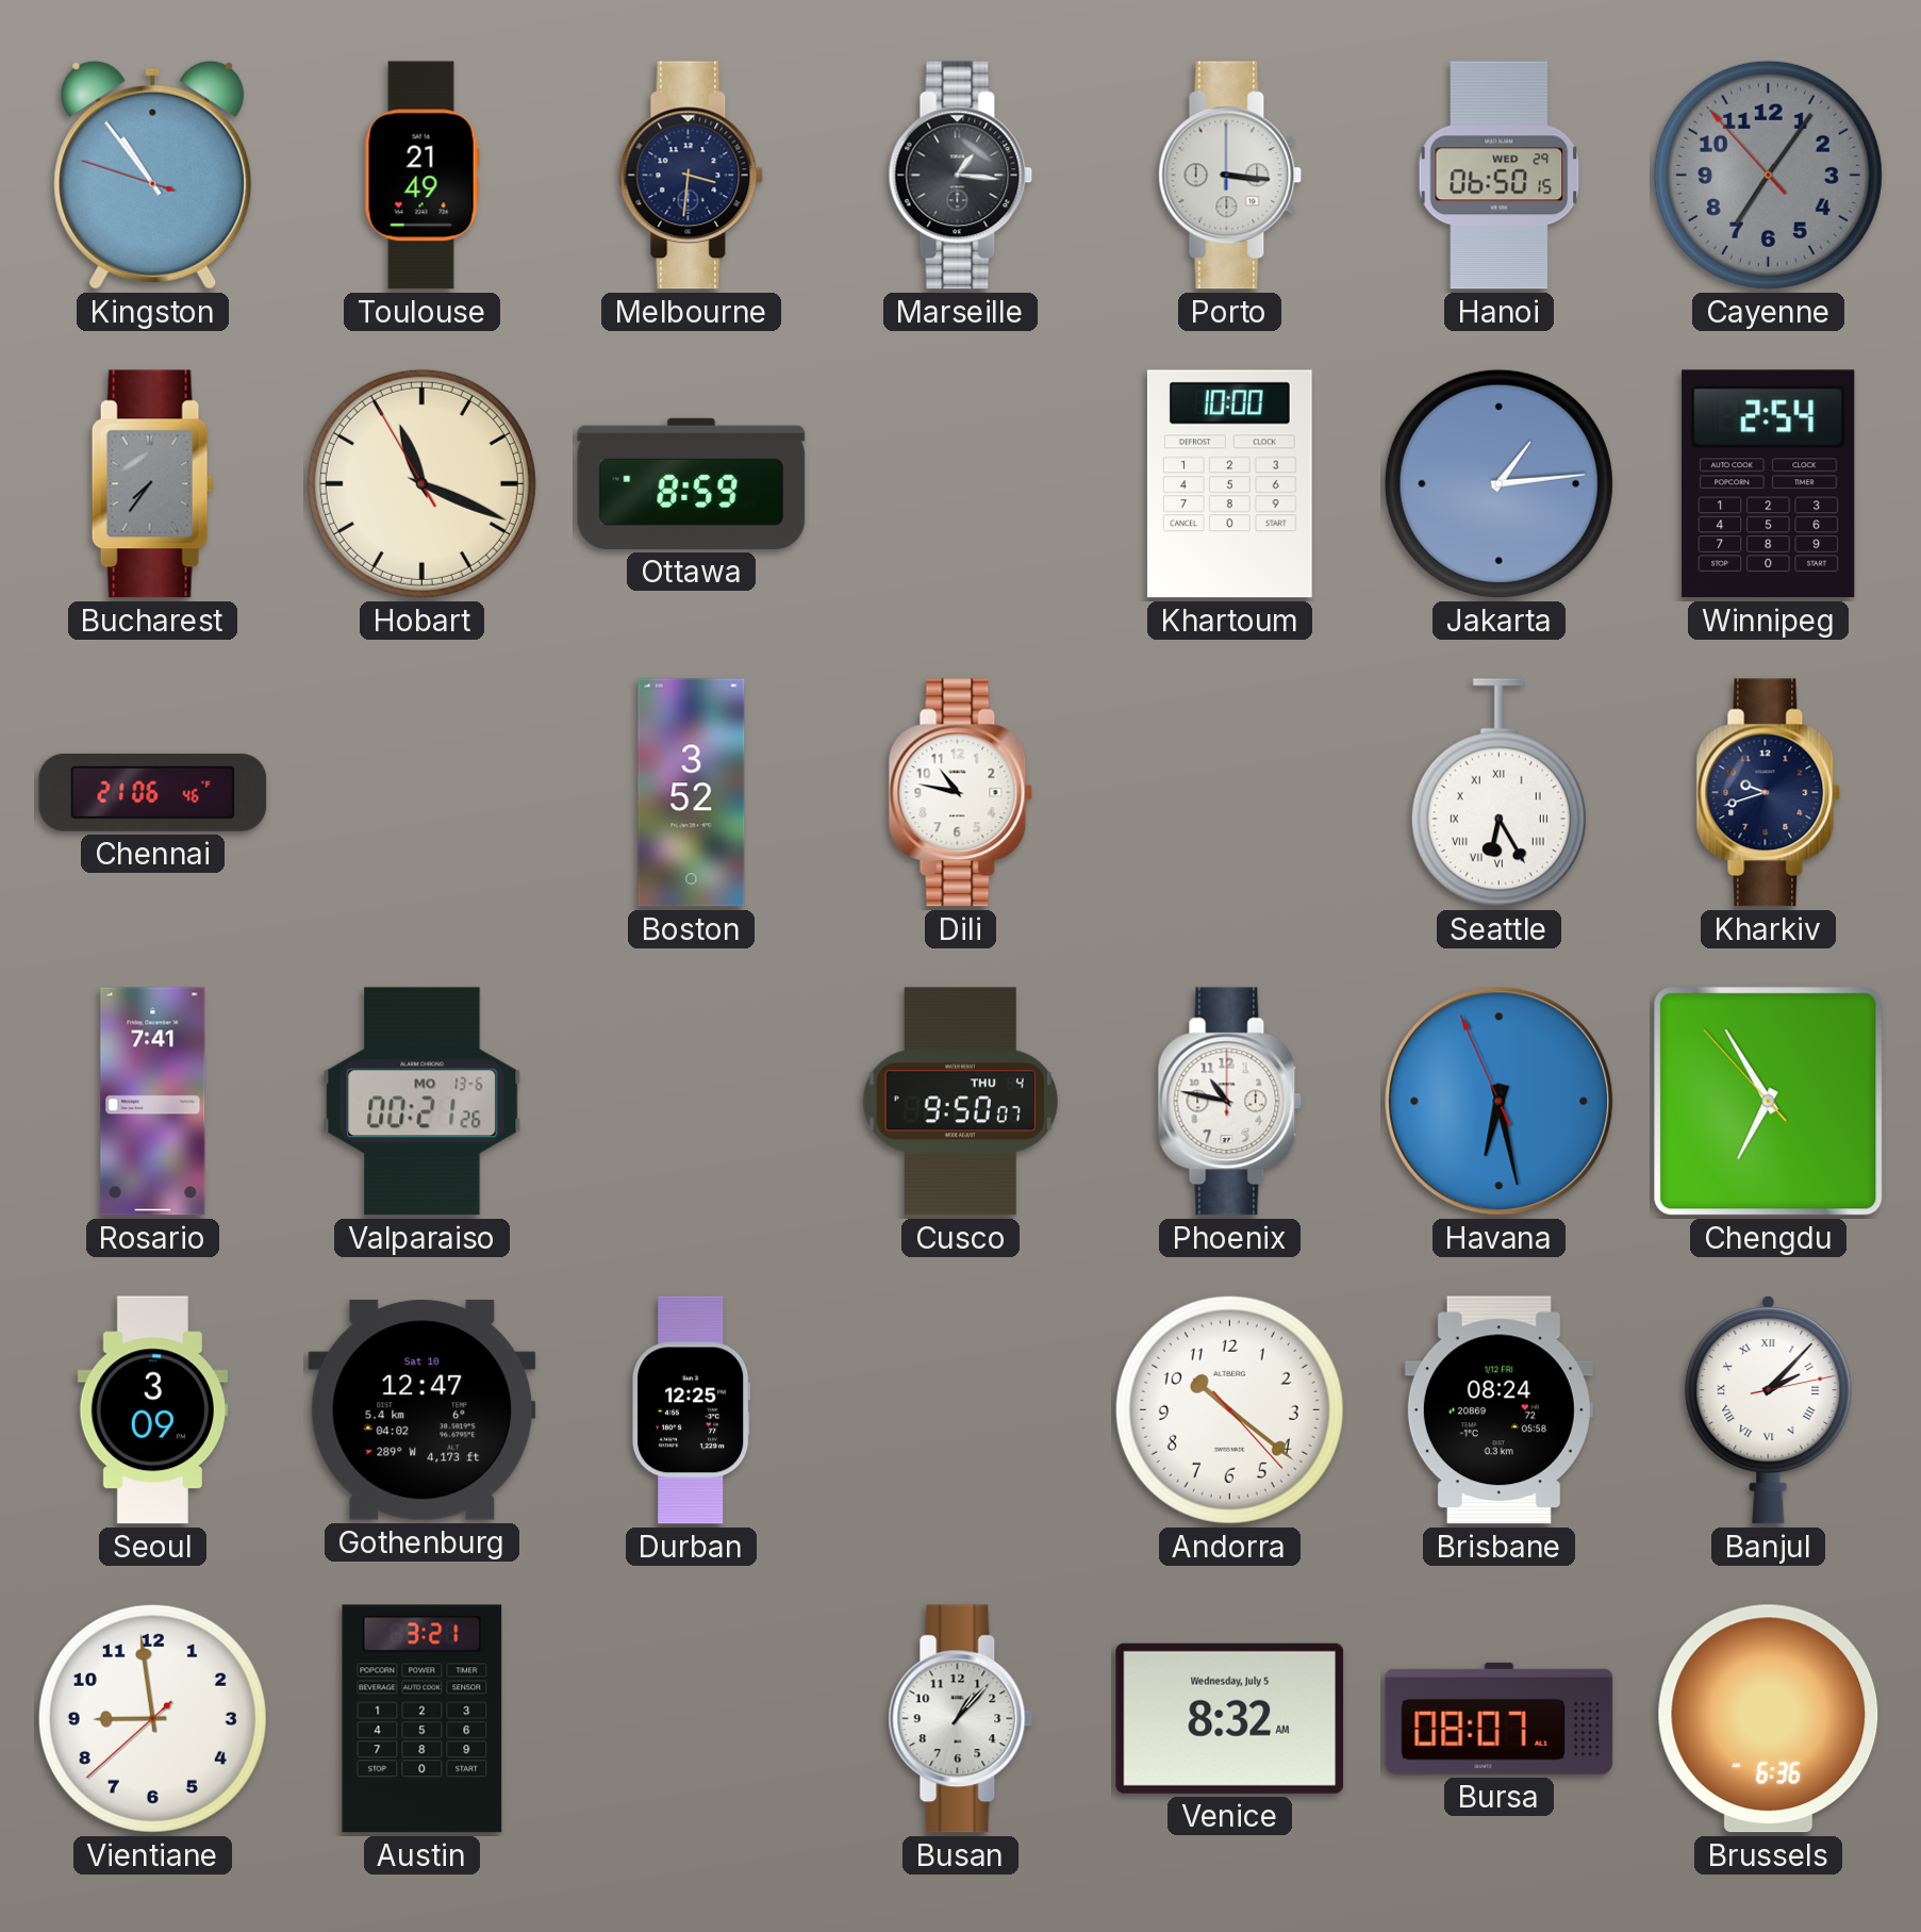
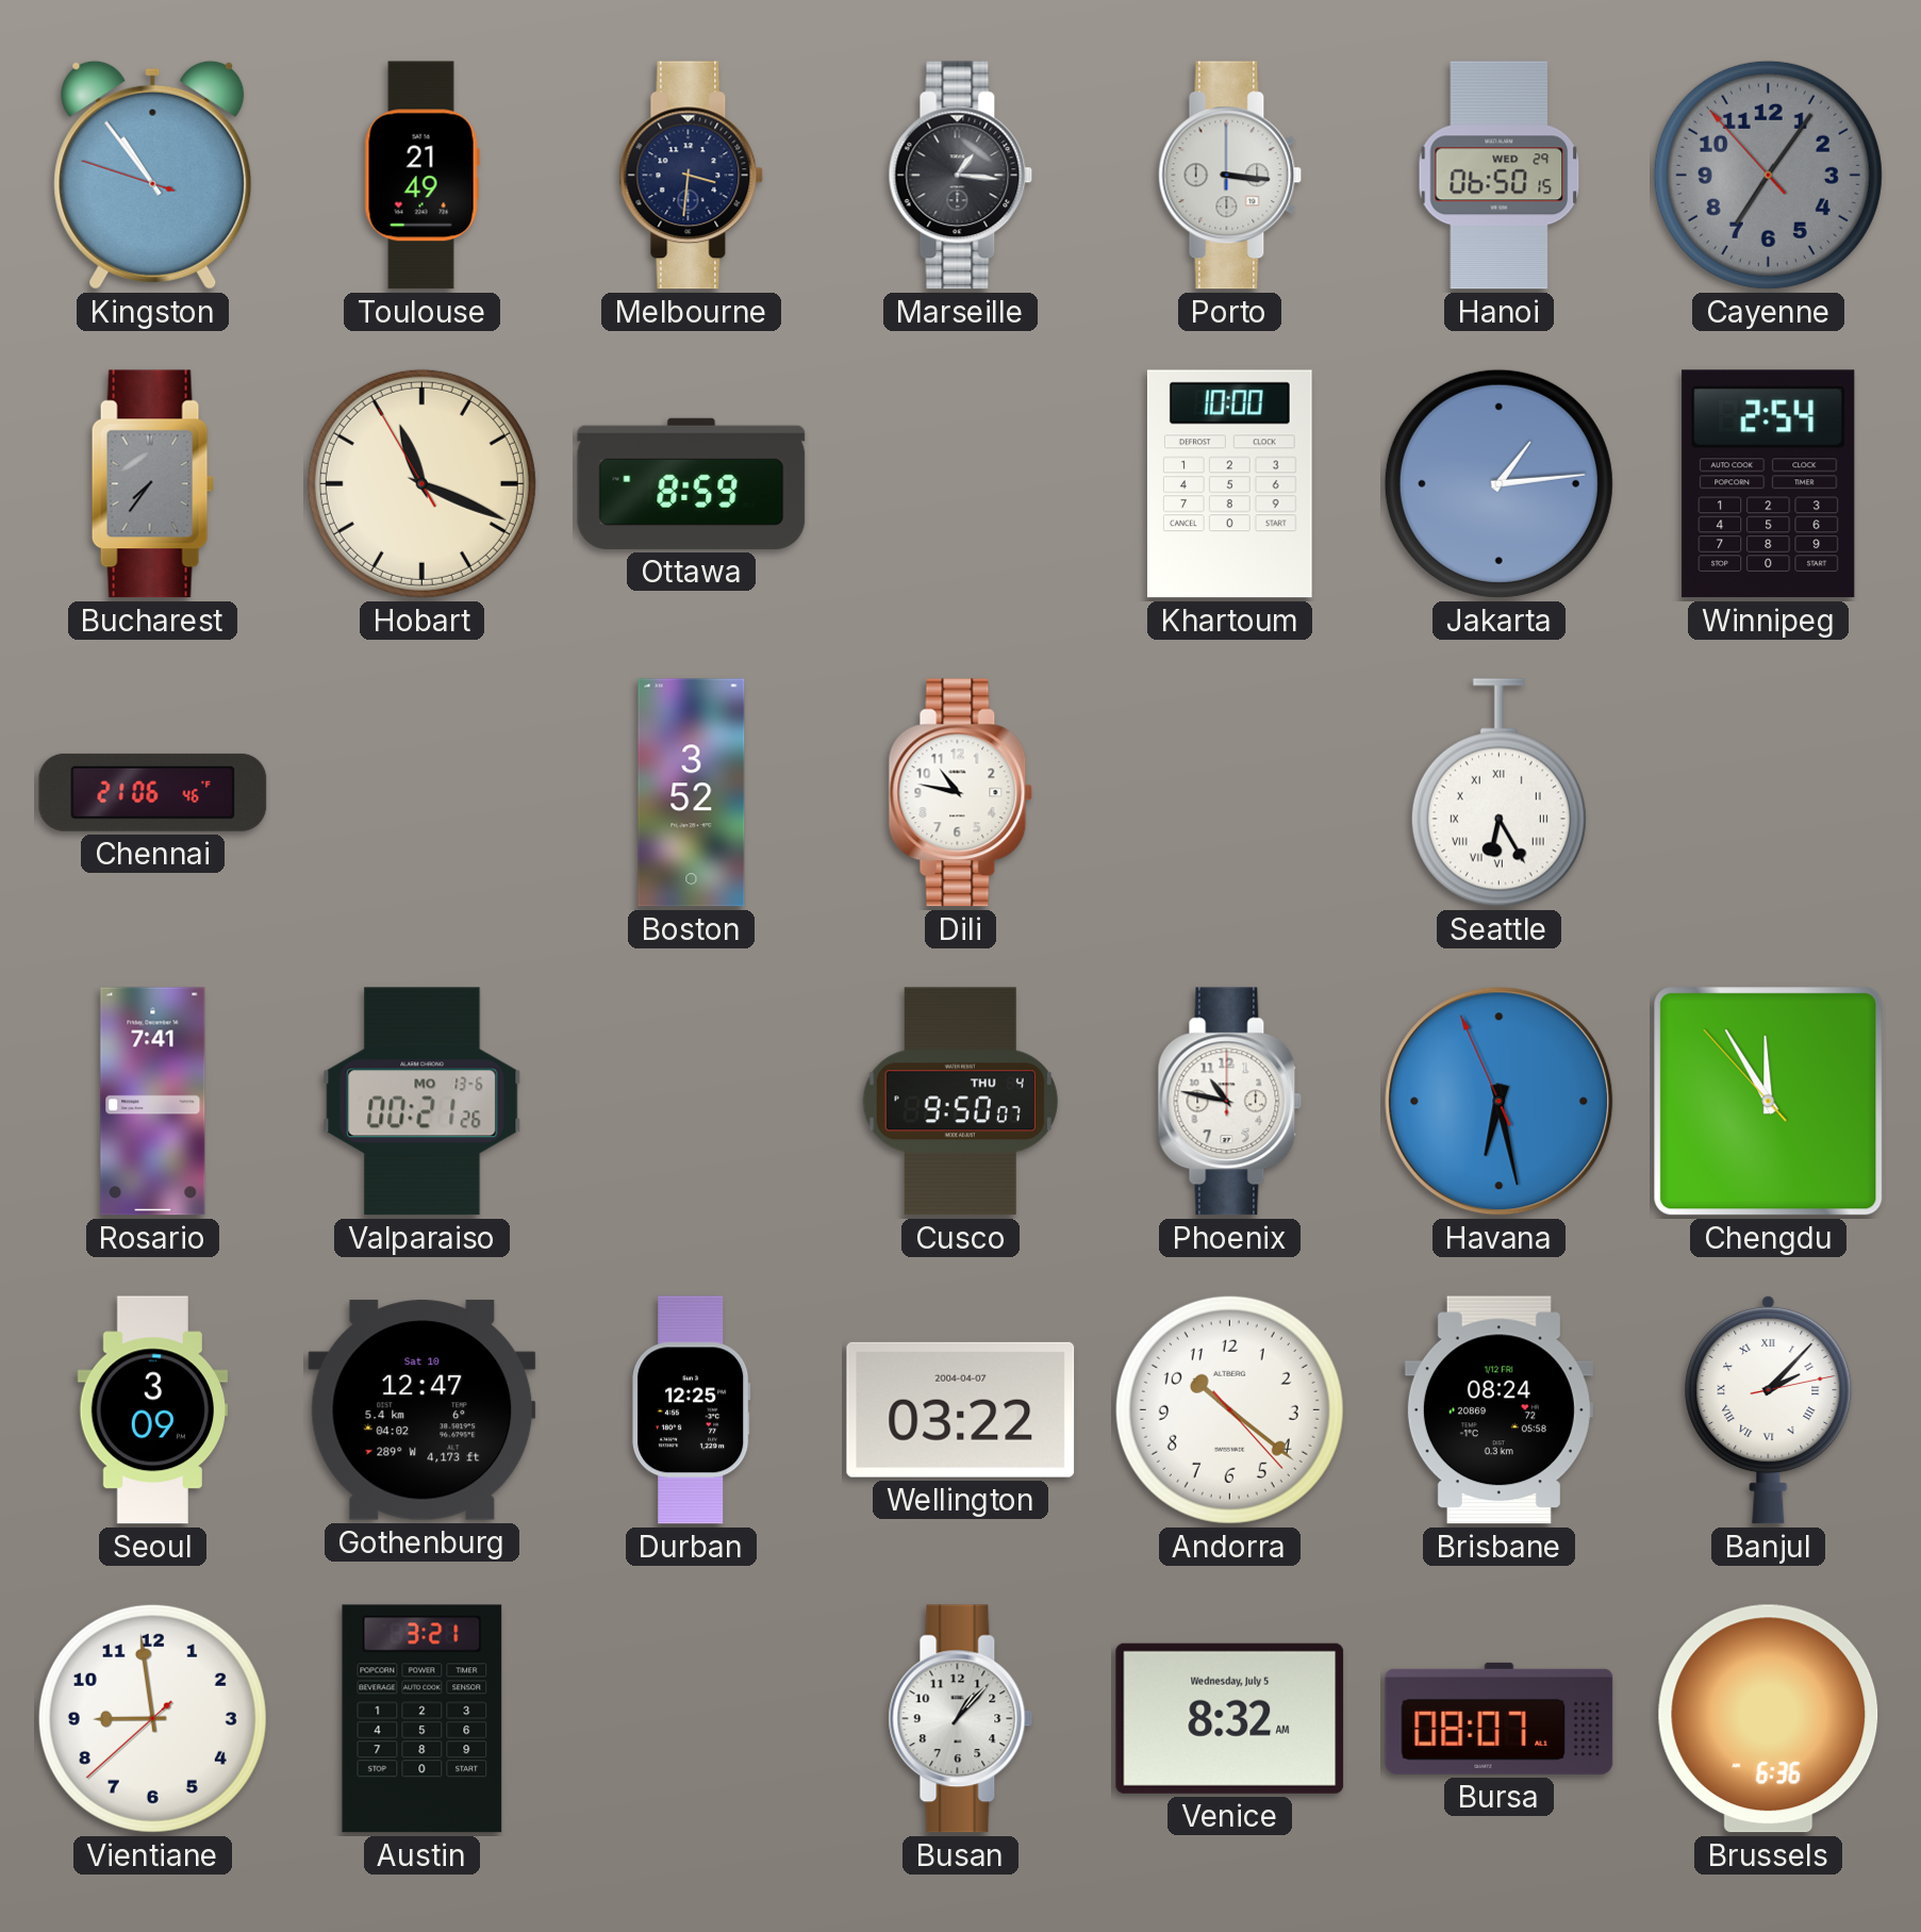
Kharkiv: 9:42 -> none
Chengdu: 6:54 -> 11:54
Wellington: none -> 03:22
